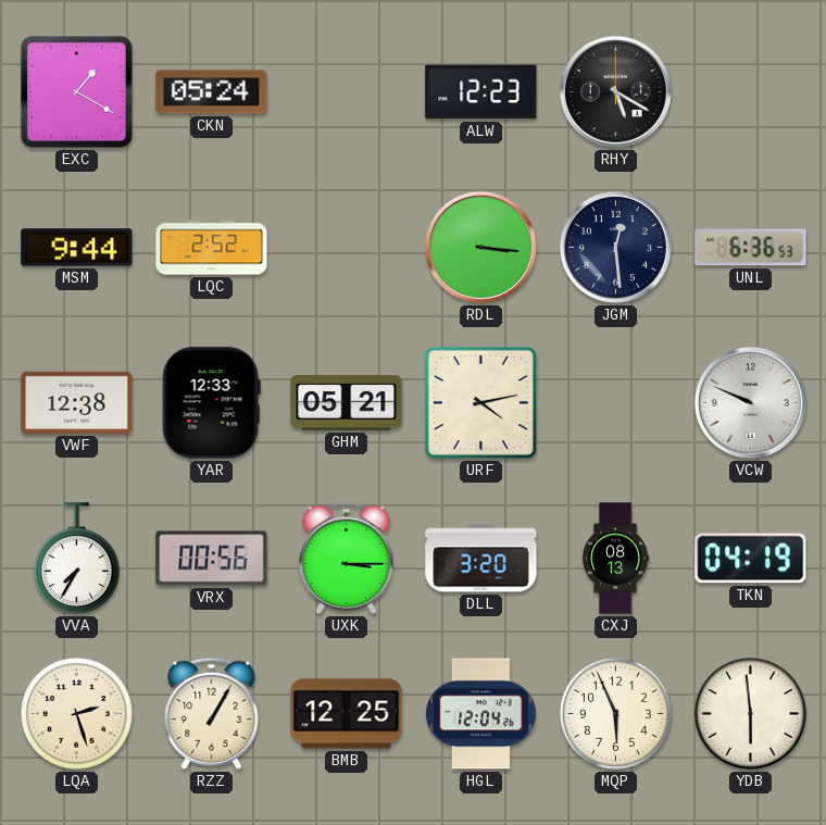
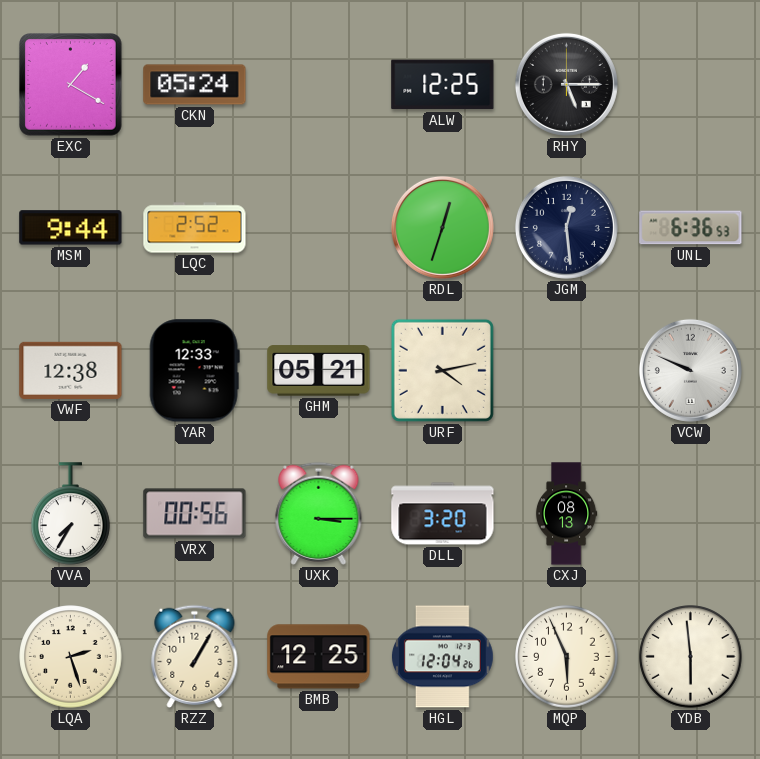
ALW: 12:23 -> 12:25
RHY: 5:20 -> 5:15
RDL: 3:16 -> 12:33
TKN: 04:19 -> none
